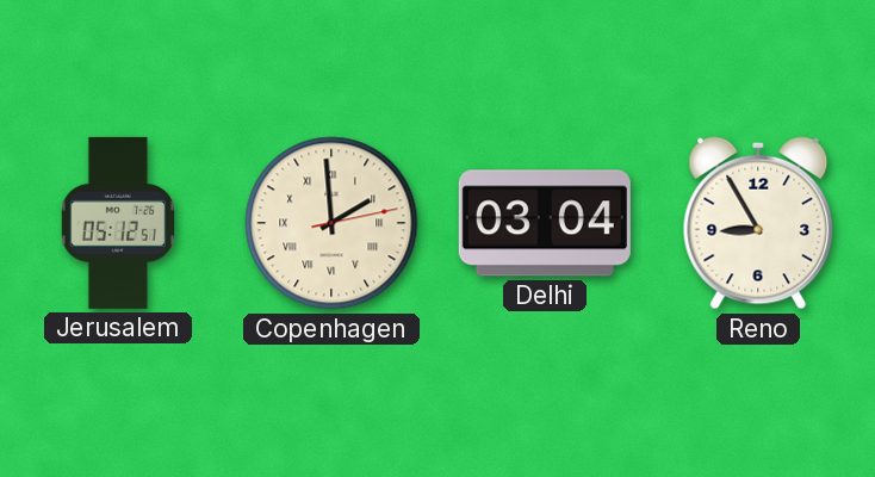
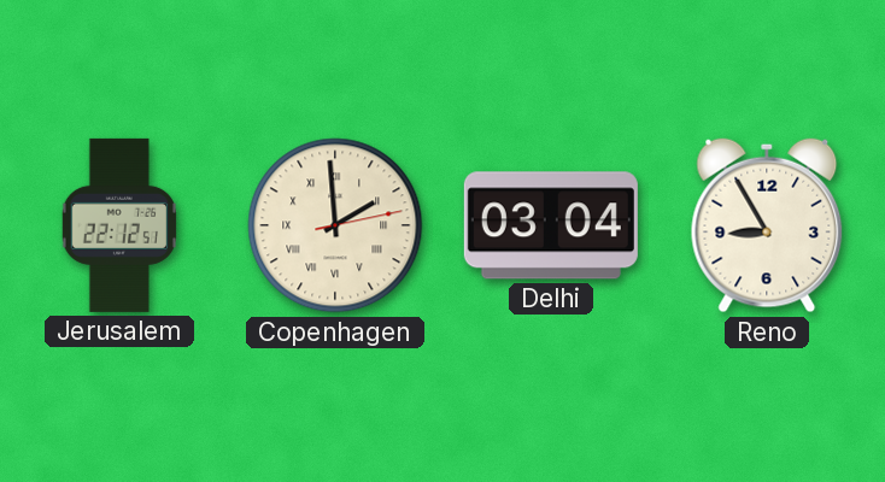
Jerusalem: 05:12 -> 22:12
